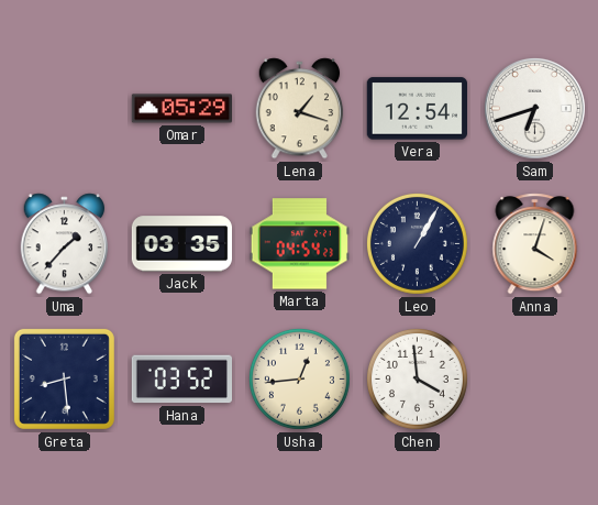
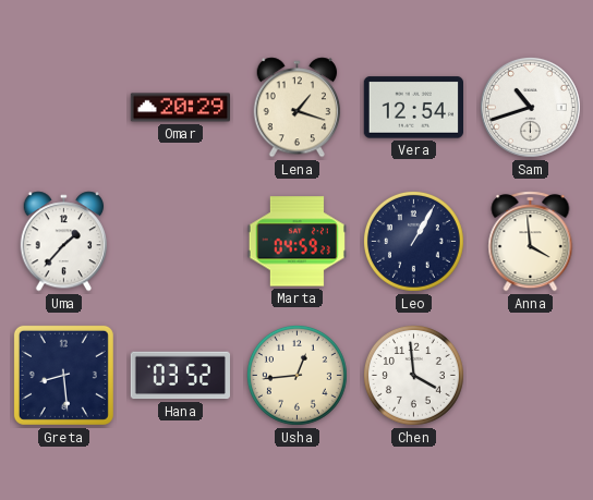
Omar: 05:29 -> 20:29
Sam: 6:42 -> 10:42
Jack: 03:35 -> none
Marta: 04:54 -> 04:59
Anna: 4:03 -> 3:59
